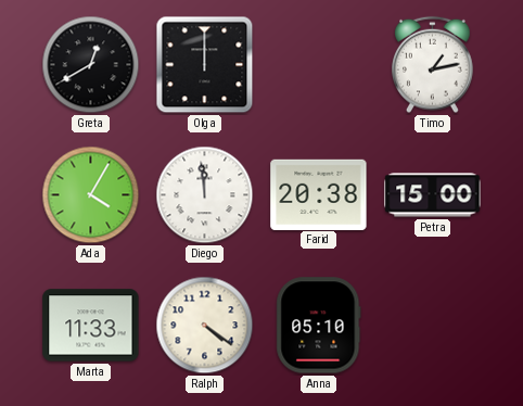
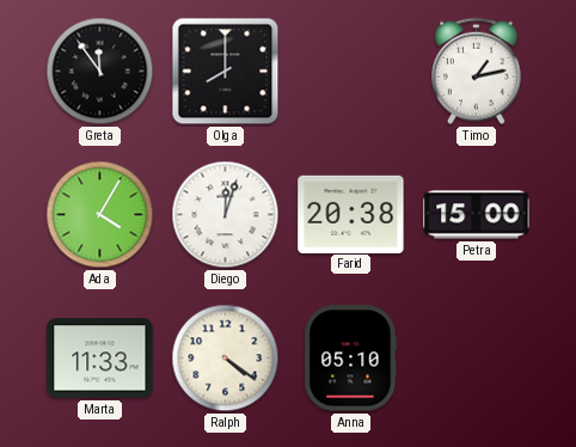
Greta: 12:40 -> 11:54
Olga: 12:00 -> 8:00
Diego: 11:59 -> 12:03
